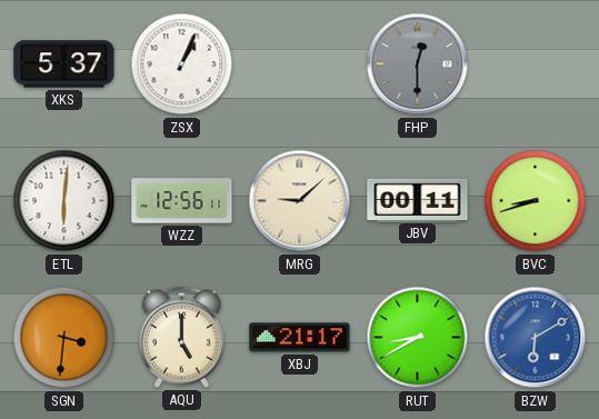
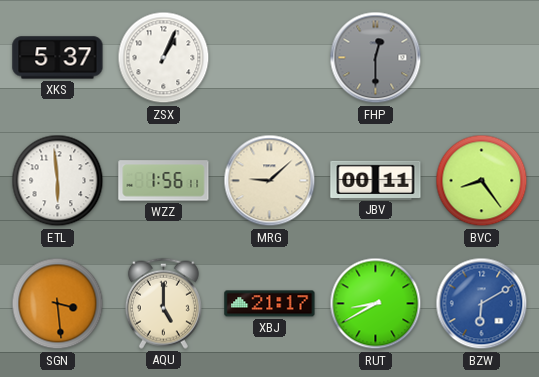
ETL: 6:01 -> 5:59
WZZ: 12:56 -> 1:56
BVC: 8:42 -> 8:24
SGN: 3:31 -> 3:29
